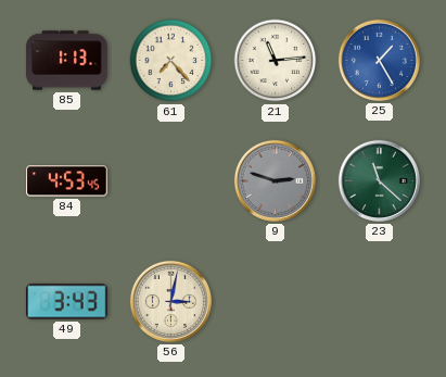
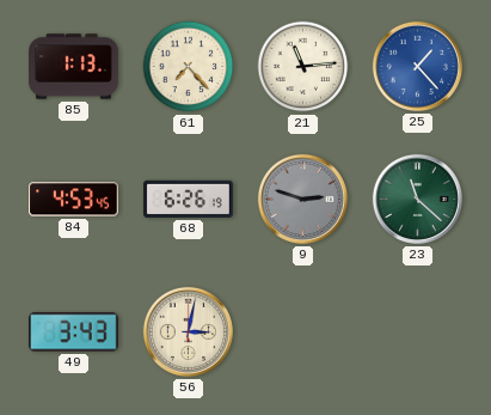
25: 1:25 -> 1:23
68: none -> 6:26
